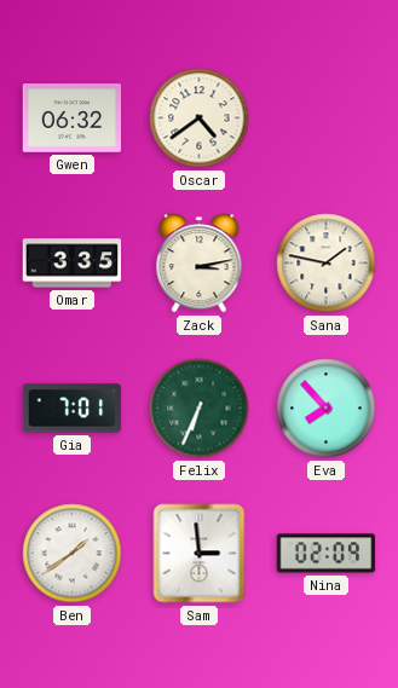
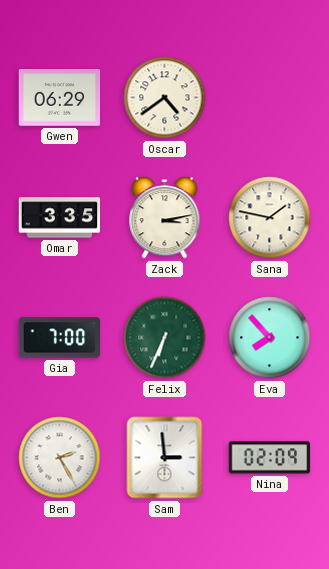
Gwen: 06:32 -> 06:29
Gia: 7:01 -> 7:00
Ben: 1:39 -> 2:25
